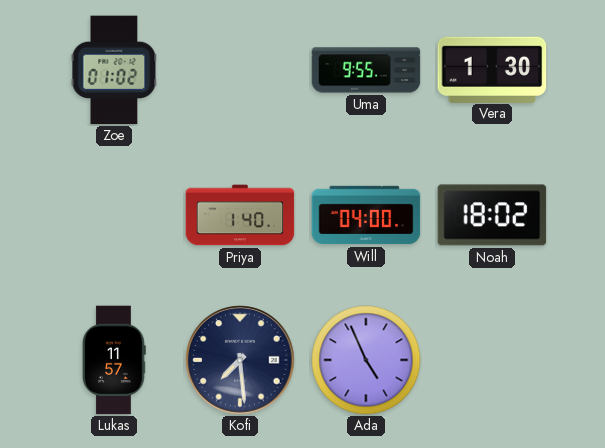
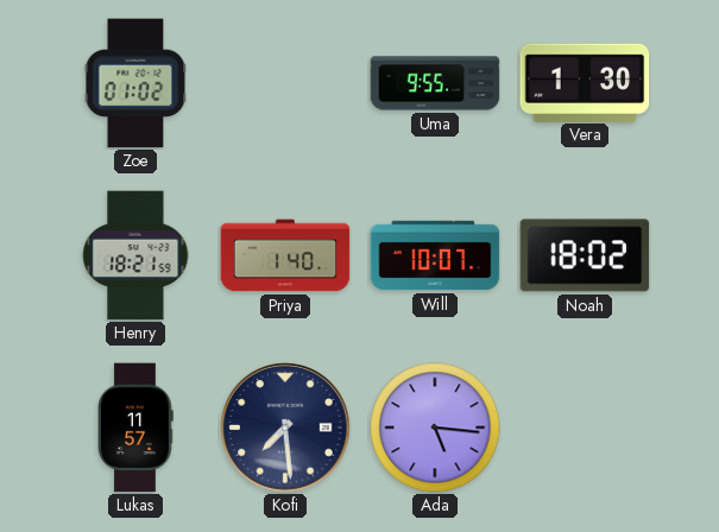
Henry: none -> 18:21
Will: 04:00 -> 10:07
Ada: 4:56 -> 5:16
